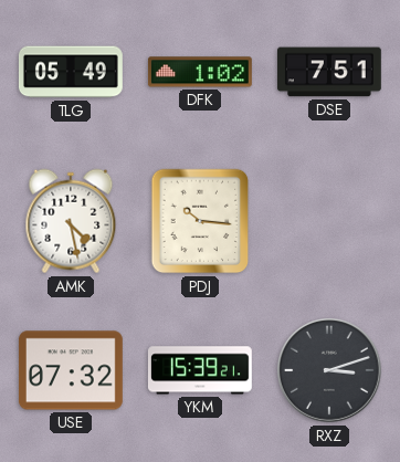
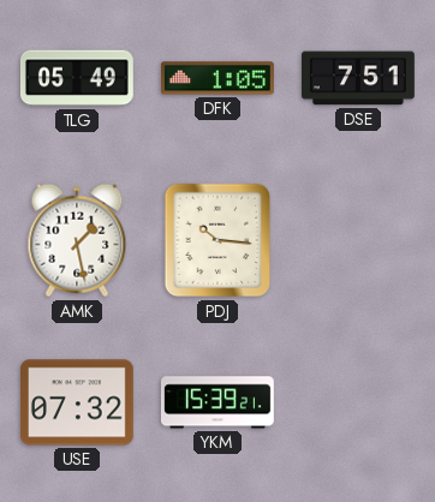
DFK: 1:02 -> 1:05
AMK: 4:28 -> 1:28
RXZ: 3:12 -> none
